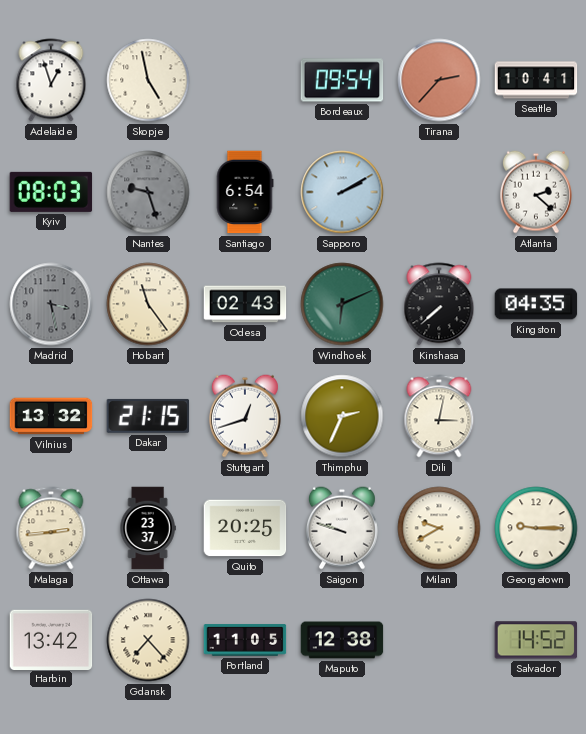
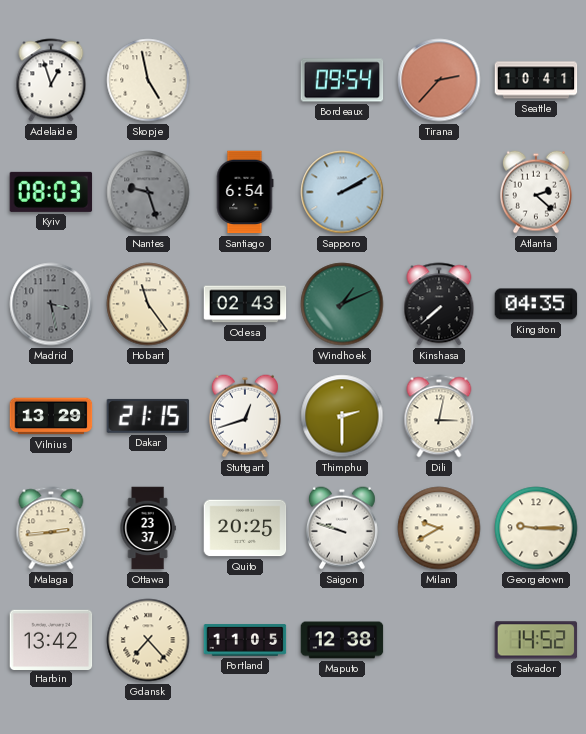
Windhoek: 6:11 -> 1:11
Vilnius: 13:32 -> 13:29
Thimphu: 2:34 -> 2:30
